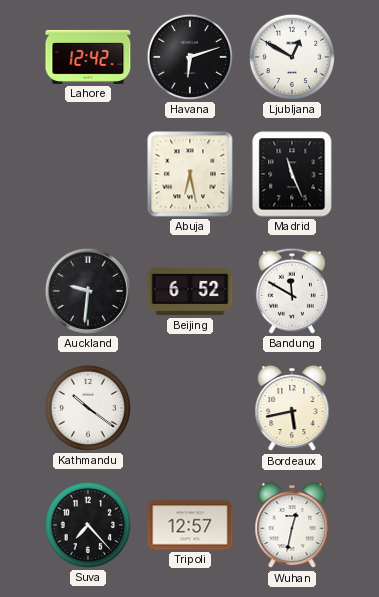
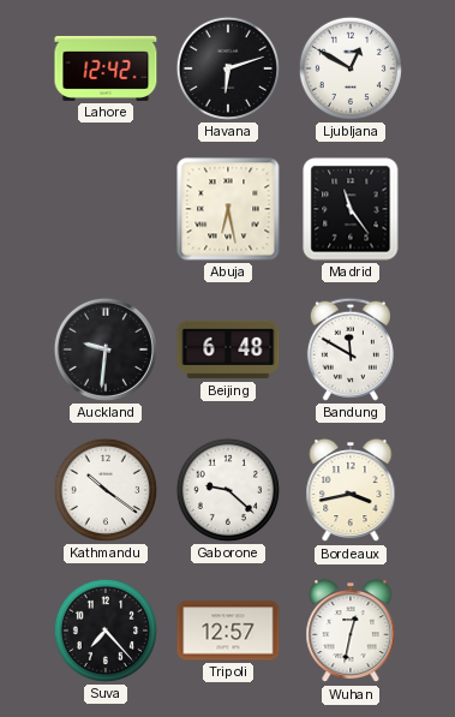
Madrid: 11:26 -> 11:24
Beijing: 6:52 -> 6:48
Gaborone: none -> 9:22
Bordeaux: 5:43 -> 3:43
